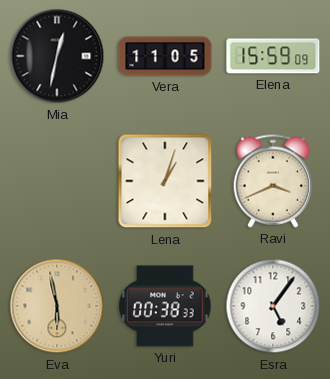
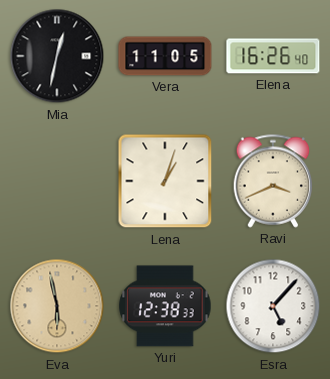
Elena: 15:59 -> 16:26
Yuri: 00:38 -> 12:38
Esra: 5:06 -> 5:07
